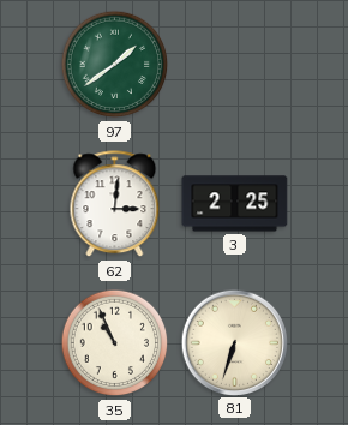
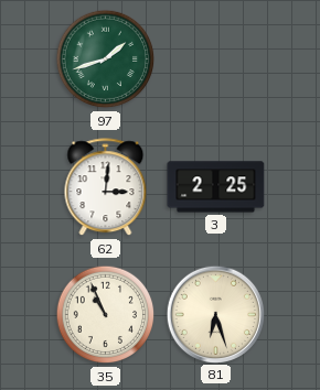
97: 1:39 -> 1:42
81: 6:33 -> 6:27
